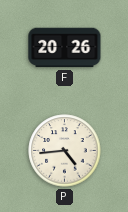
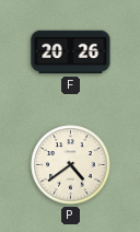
P: 4:44 -> 4:39
